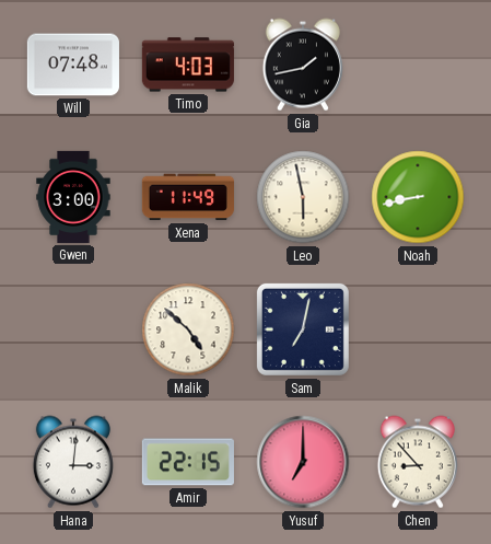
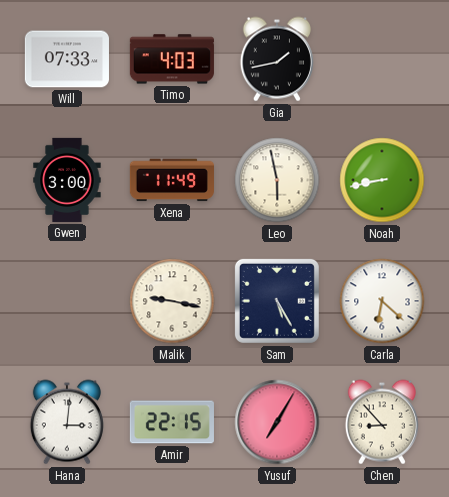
Will: 07:48 -> 07:33
Malik: 4:52 -> 9:17
Sam: 7:02 -> 5:25
Carla: none -> 6:22
Yusuf: 7:00 -> 7:05
